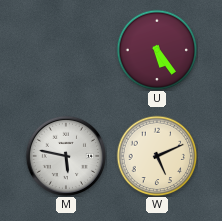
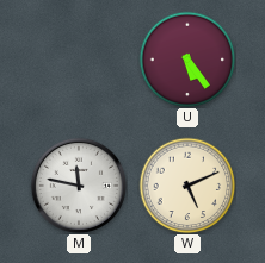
M: 5:47 -> 11:47
